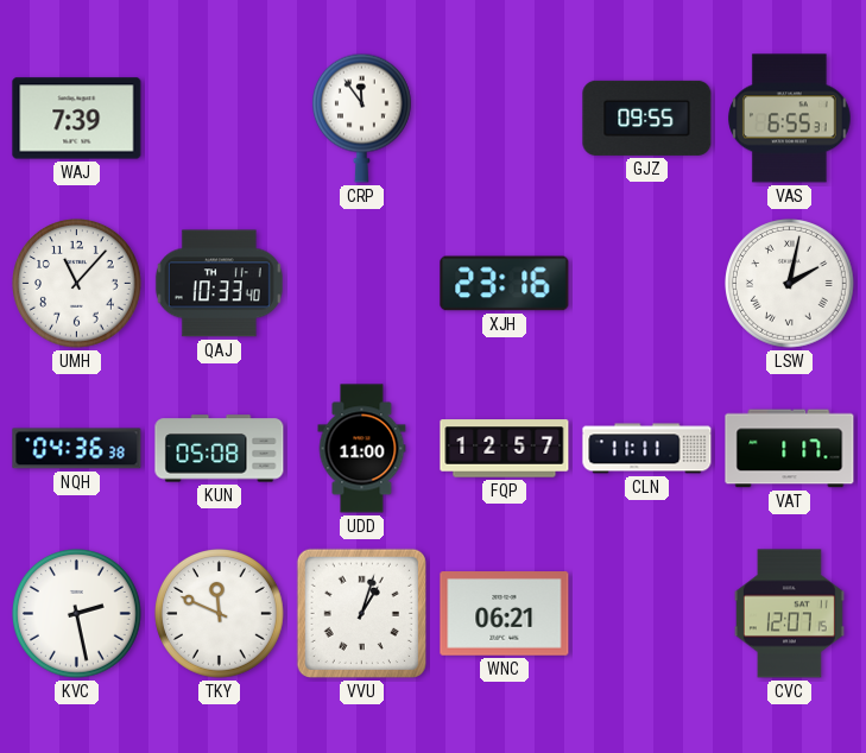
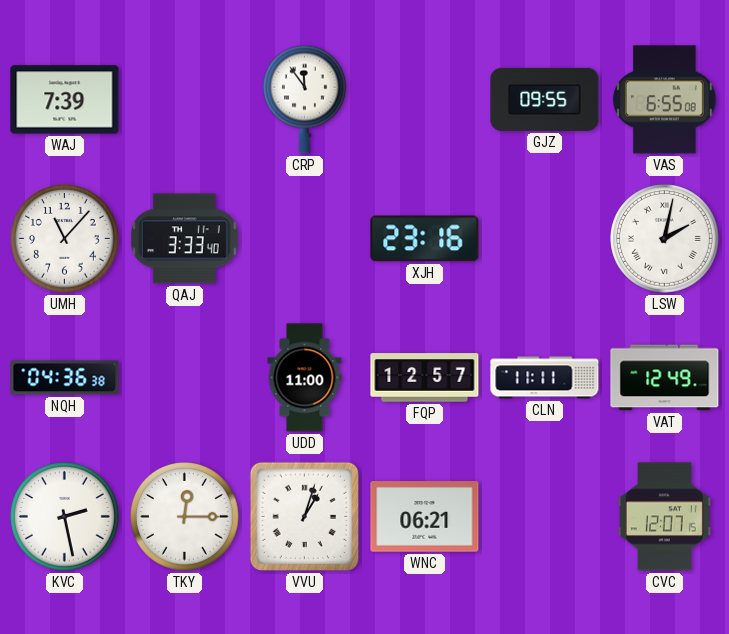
VAS: 6:55:31 -> 6:55:08
QAJ: 10:33 -> 3:33
KUN: 05:08 -> none
VAT: 1:17 -> 12:49
TKY: 11:49 -> 12:15
